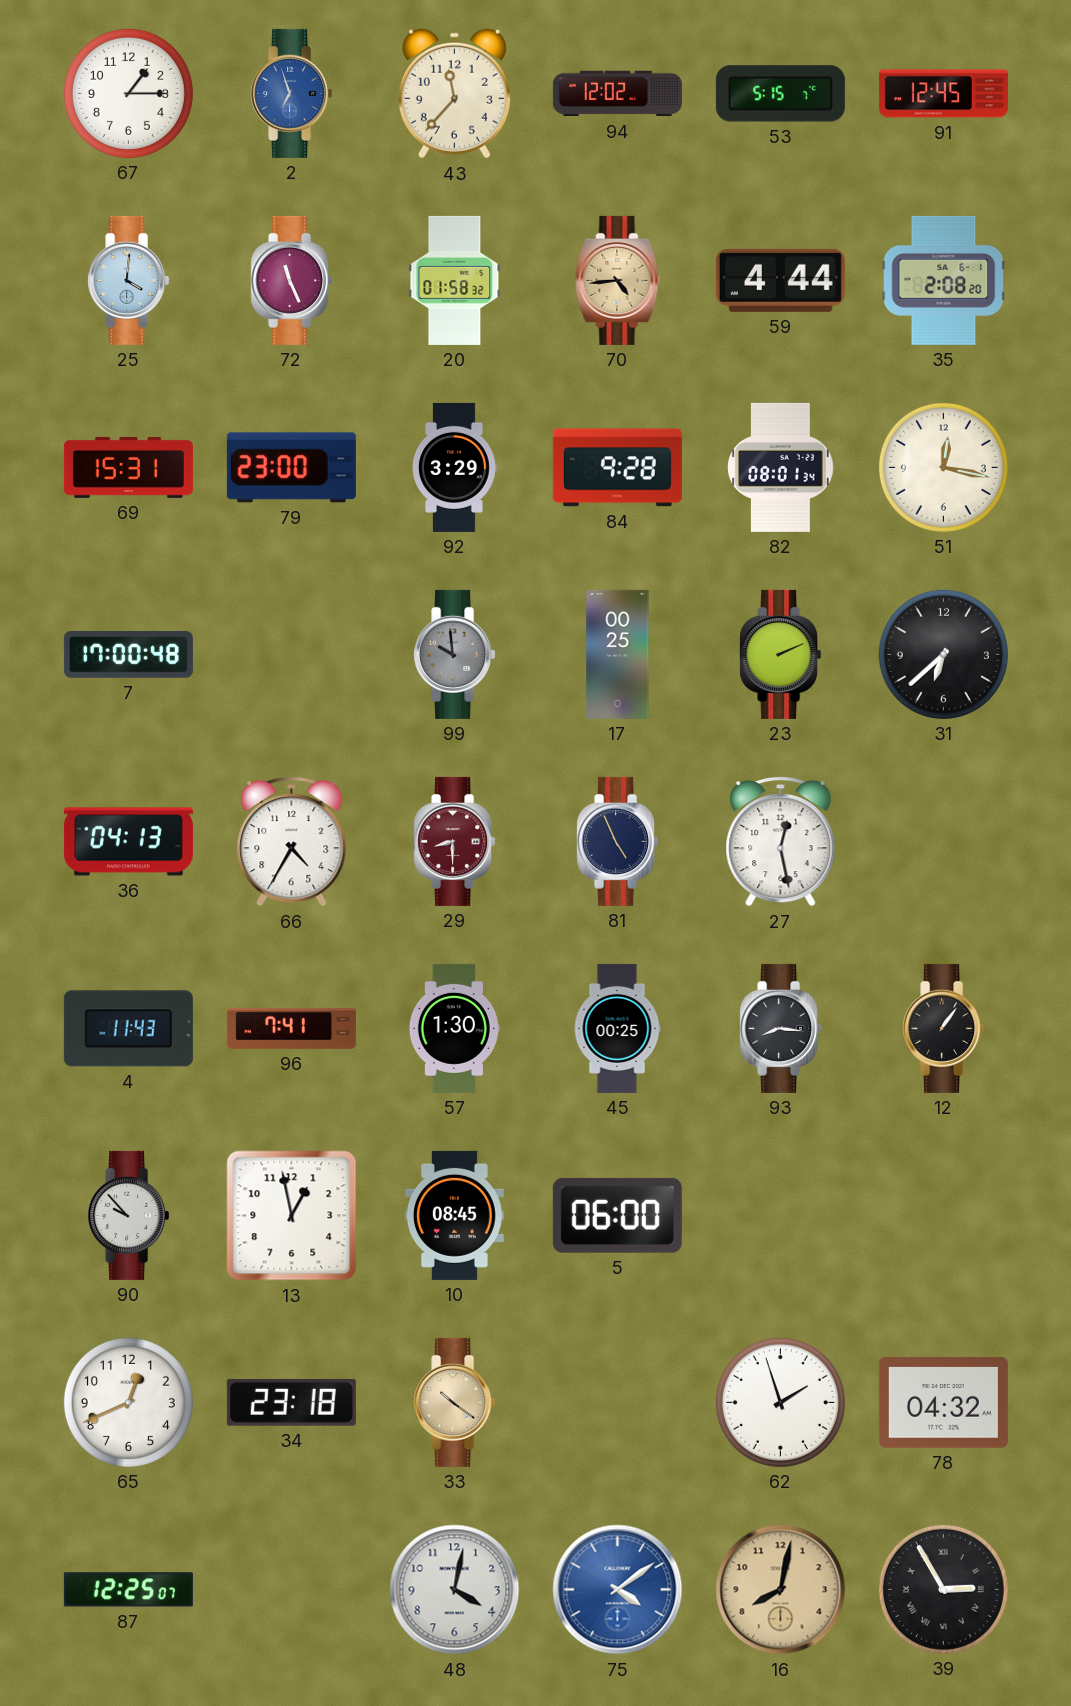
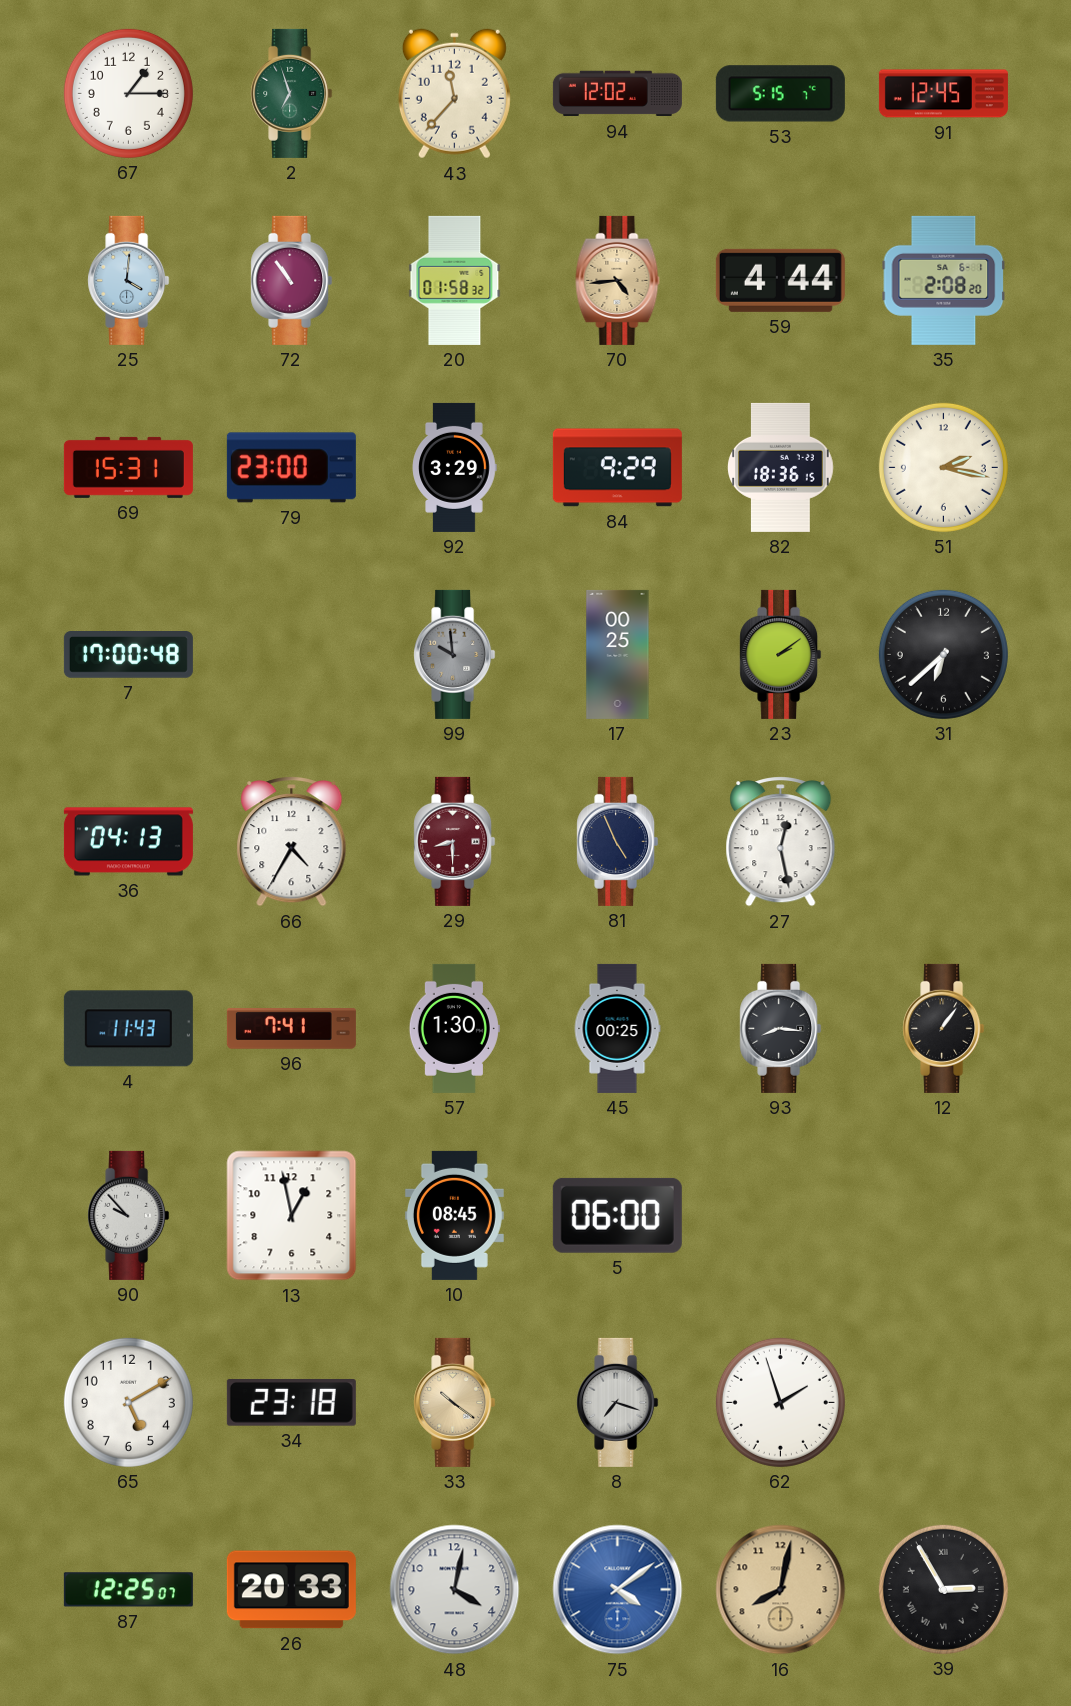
2 dial: blue -> green
72: 11:26 -> 10:54
84: 9:28 -> 9:29
82: 08:01 -> 18:36
51: 12:17 -> 2:17
23: 2:11 -> 2:09
65: 12:41 -> 5:10
8: none -> 7:18
78: 04:32 -> none
26: none -> 20:33
